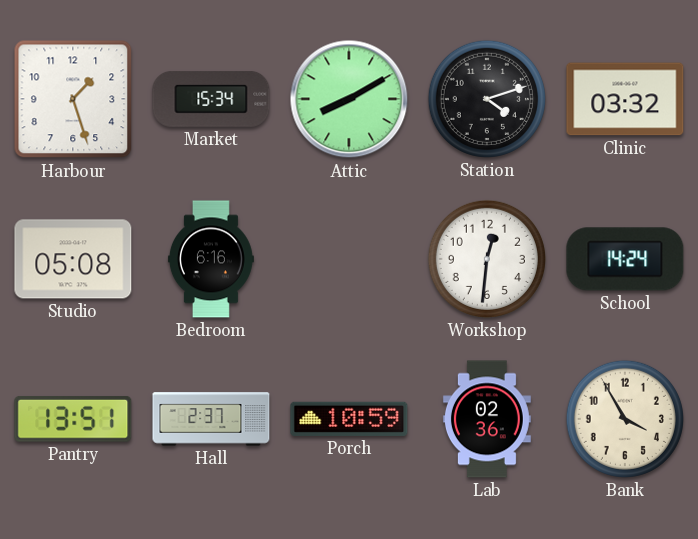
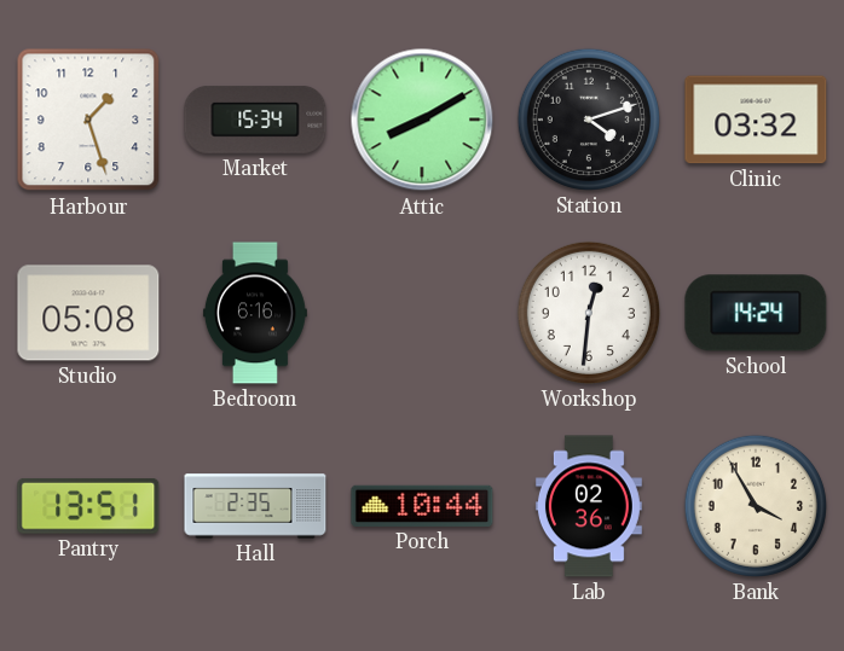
Hall: 2:37 -> 2:35
Porch: 10:59 -> 10:44
